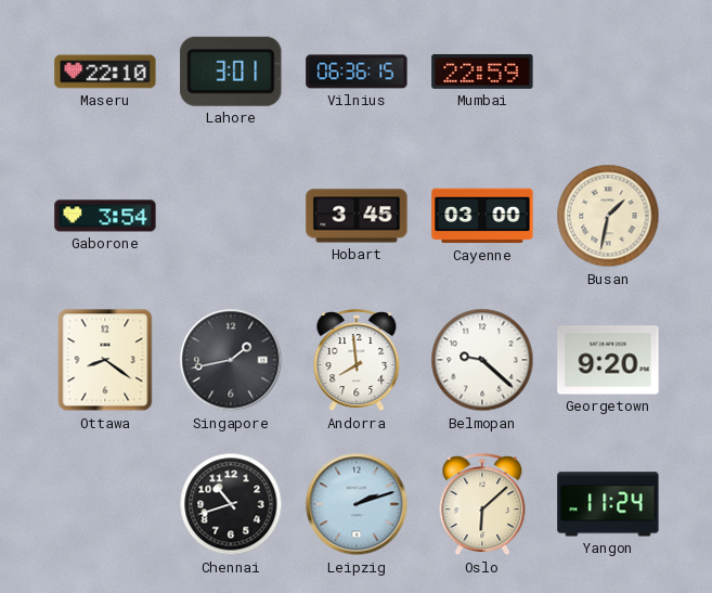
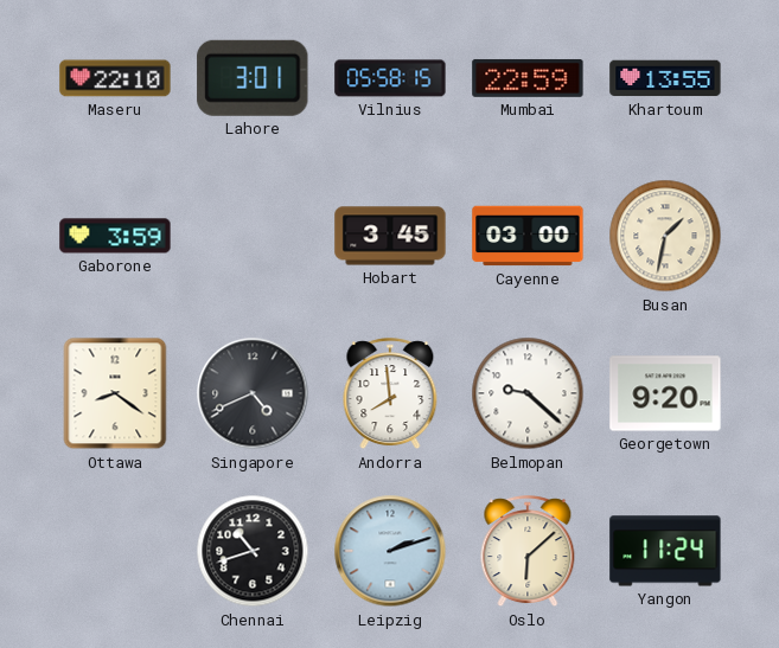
Vilnius: 06:36 -> 05:58
Khartoum: none -> 13:55
Gaborone: 3:54 -> 3:59
Singapore: 1:43 -> 4:41
